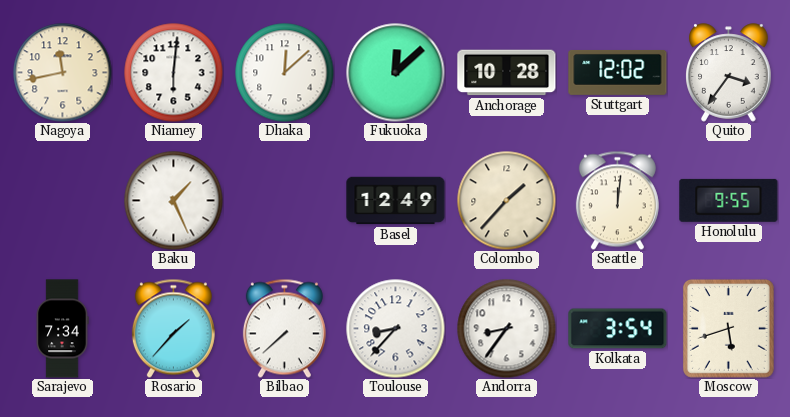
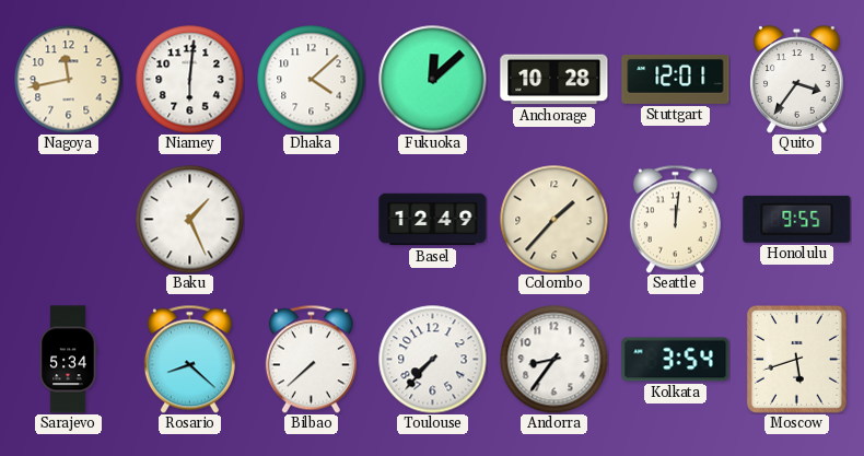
Dhaka: 12:08 -> 4:08
Stuttgart: 12:02 -> 12:01
Sarajevo: 7:34 -> 5:34
Rosario: 1:37 -> 8:22
Toulouse: 8:37 -> 7:37
